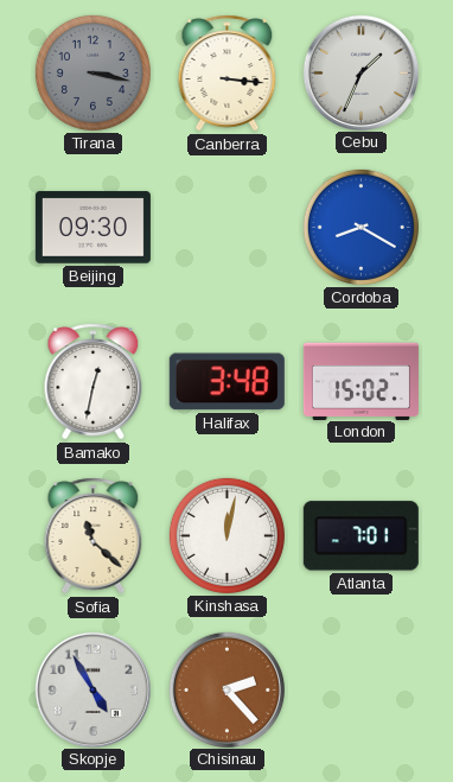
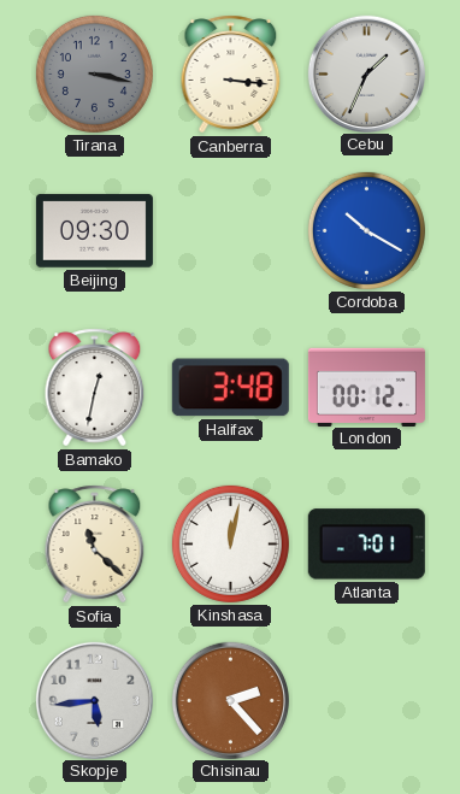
Cordoba: 8:20 -> 10:20
London: 15:02 -> 00:12
Skopje: 4:55 -> 5:44
